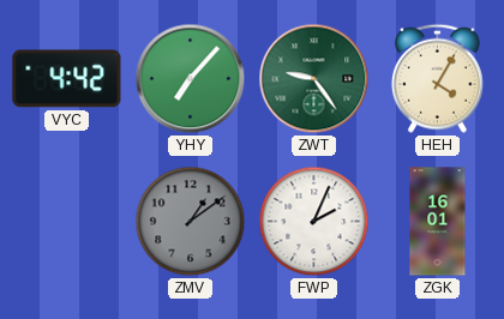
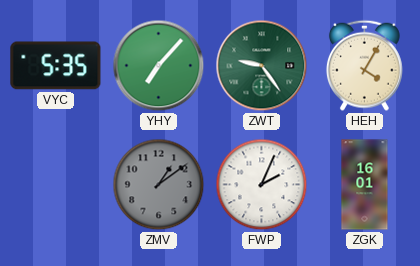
VYC: 4:42 -> 5:35
